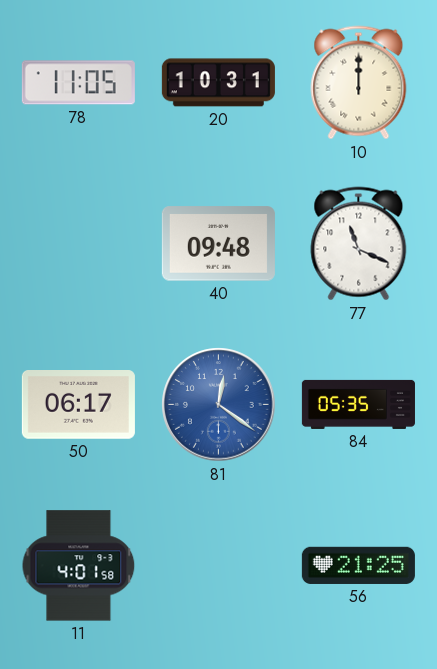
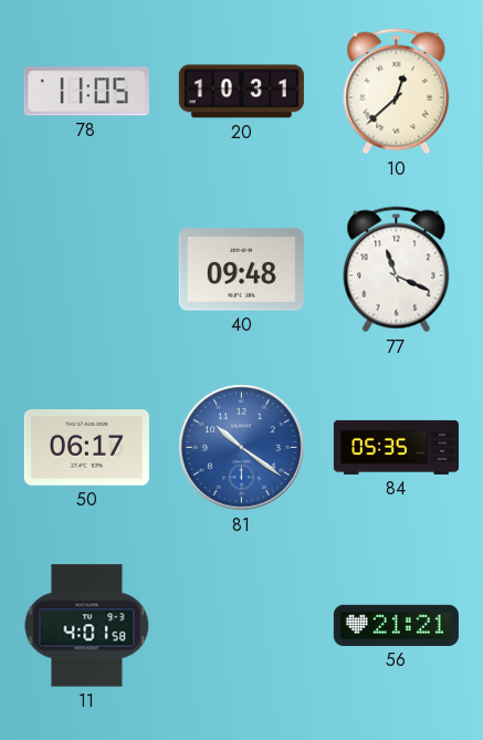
10: 12:00 -> 12:38
81: 12:21 -> 10:21
56: 21:25 -> 21:21
